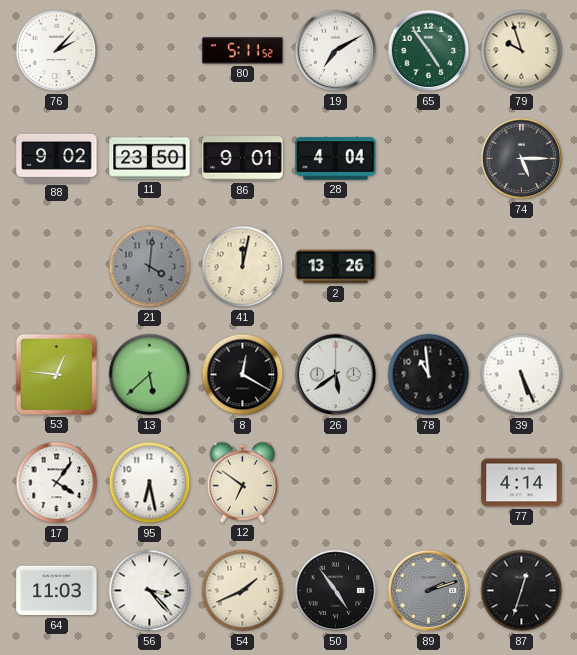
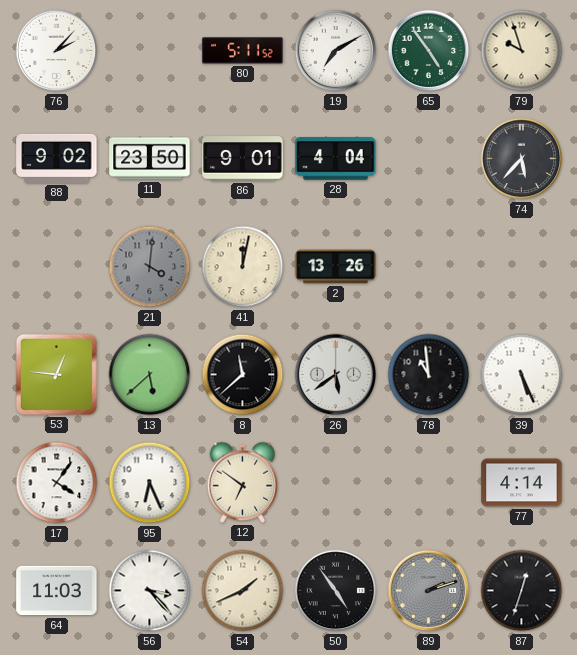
74: 5:15 -> 5:37
8: 12:20 -> 11:38
95: 6:28 -> 6:26
